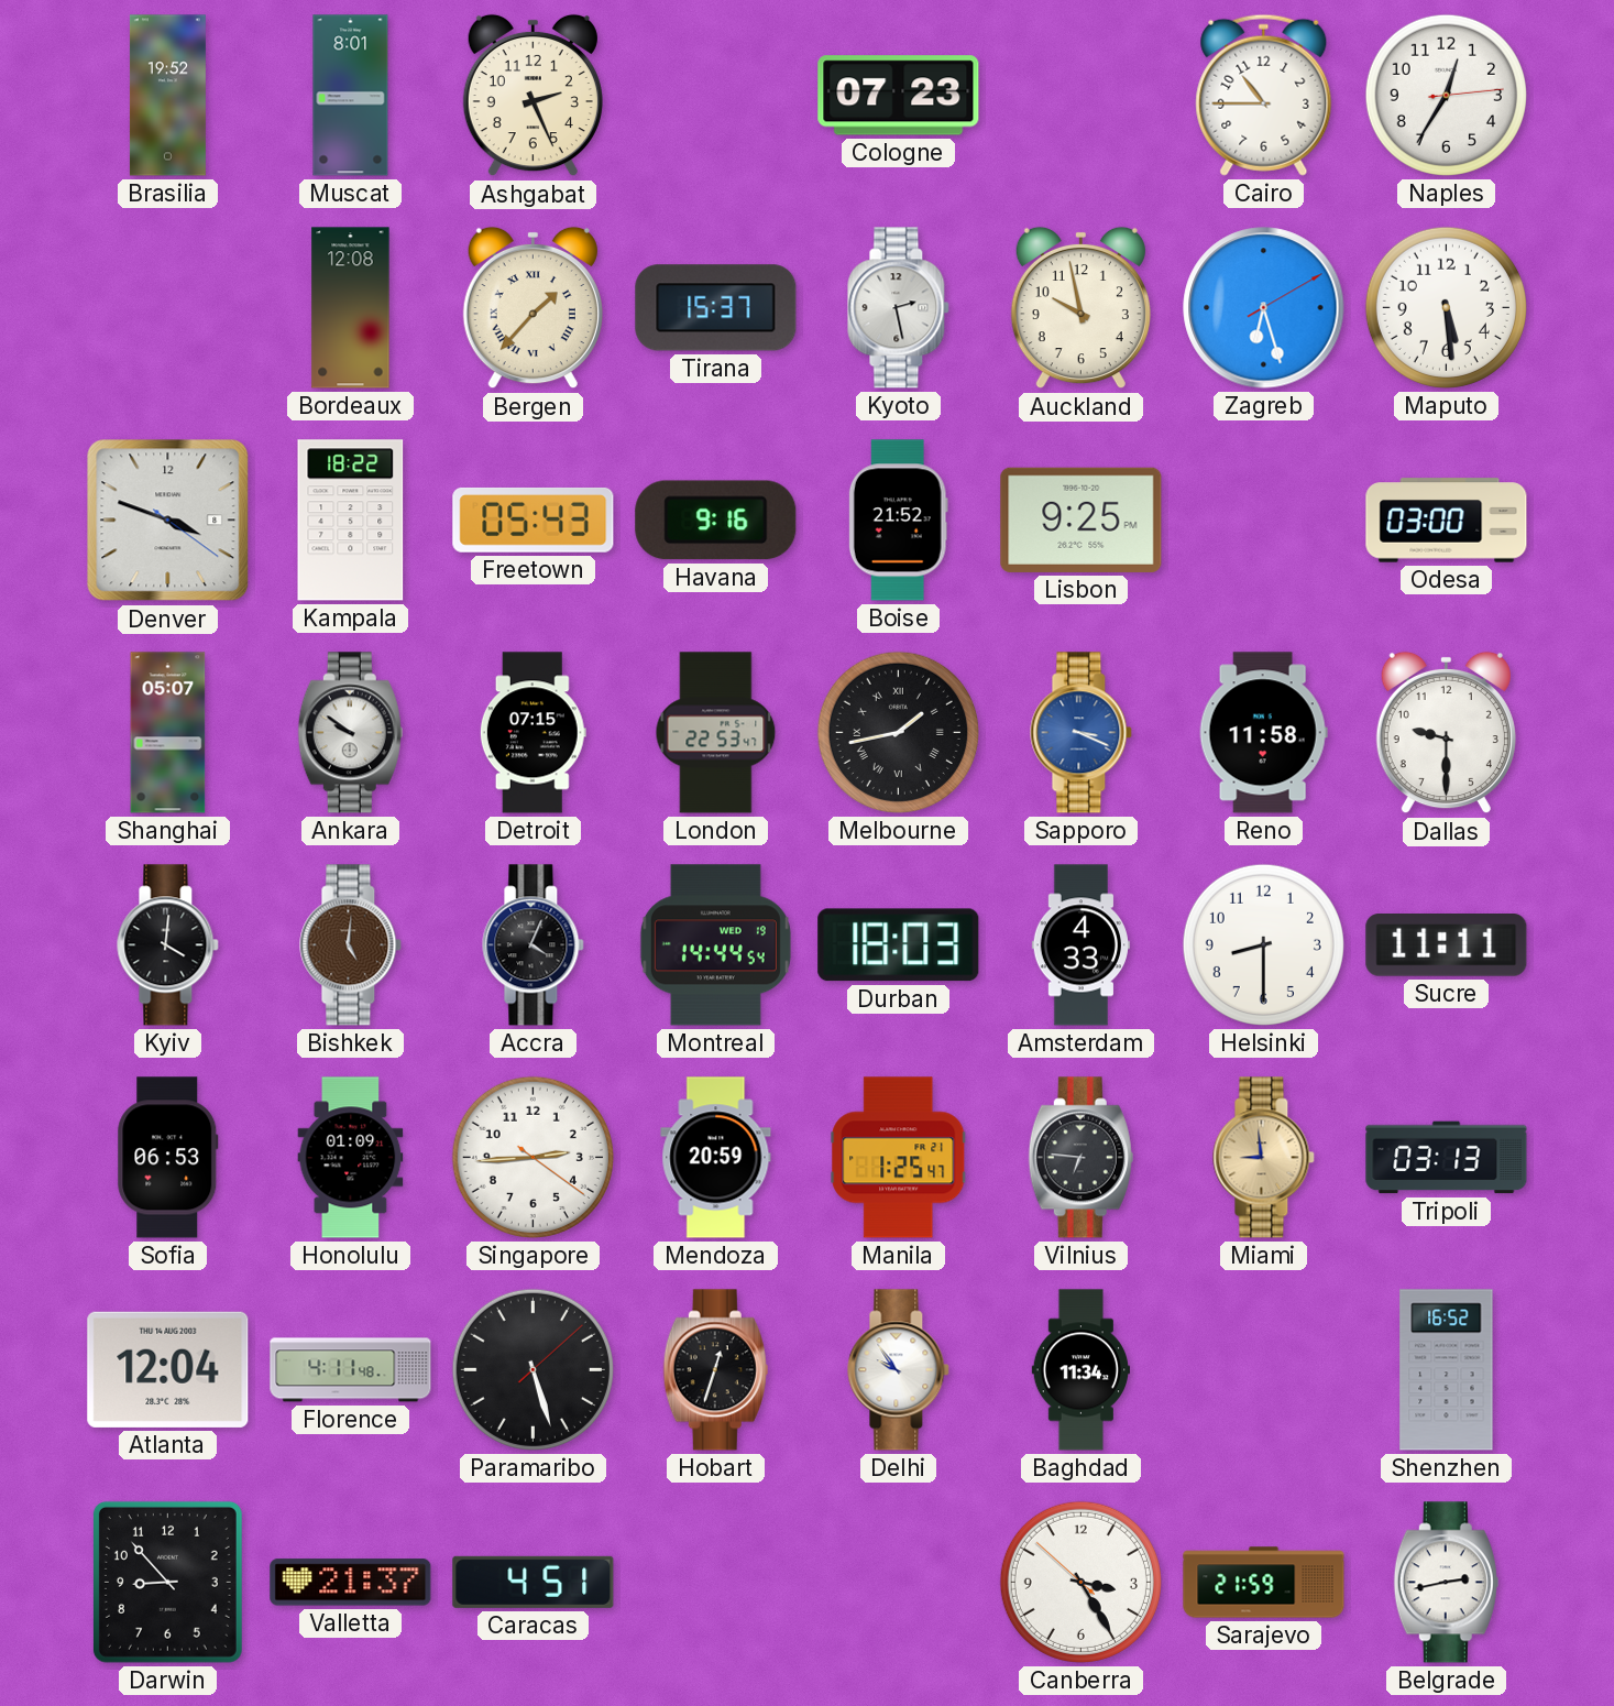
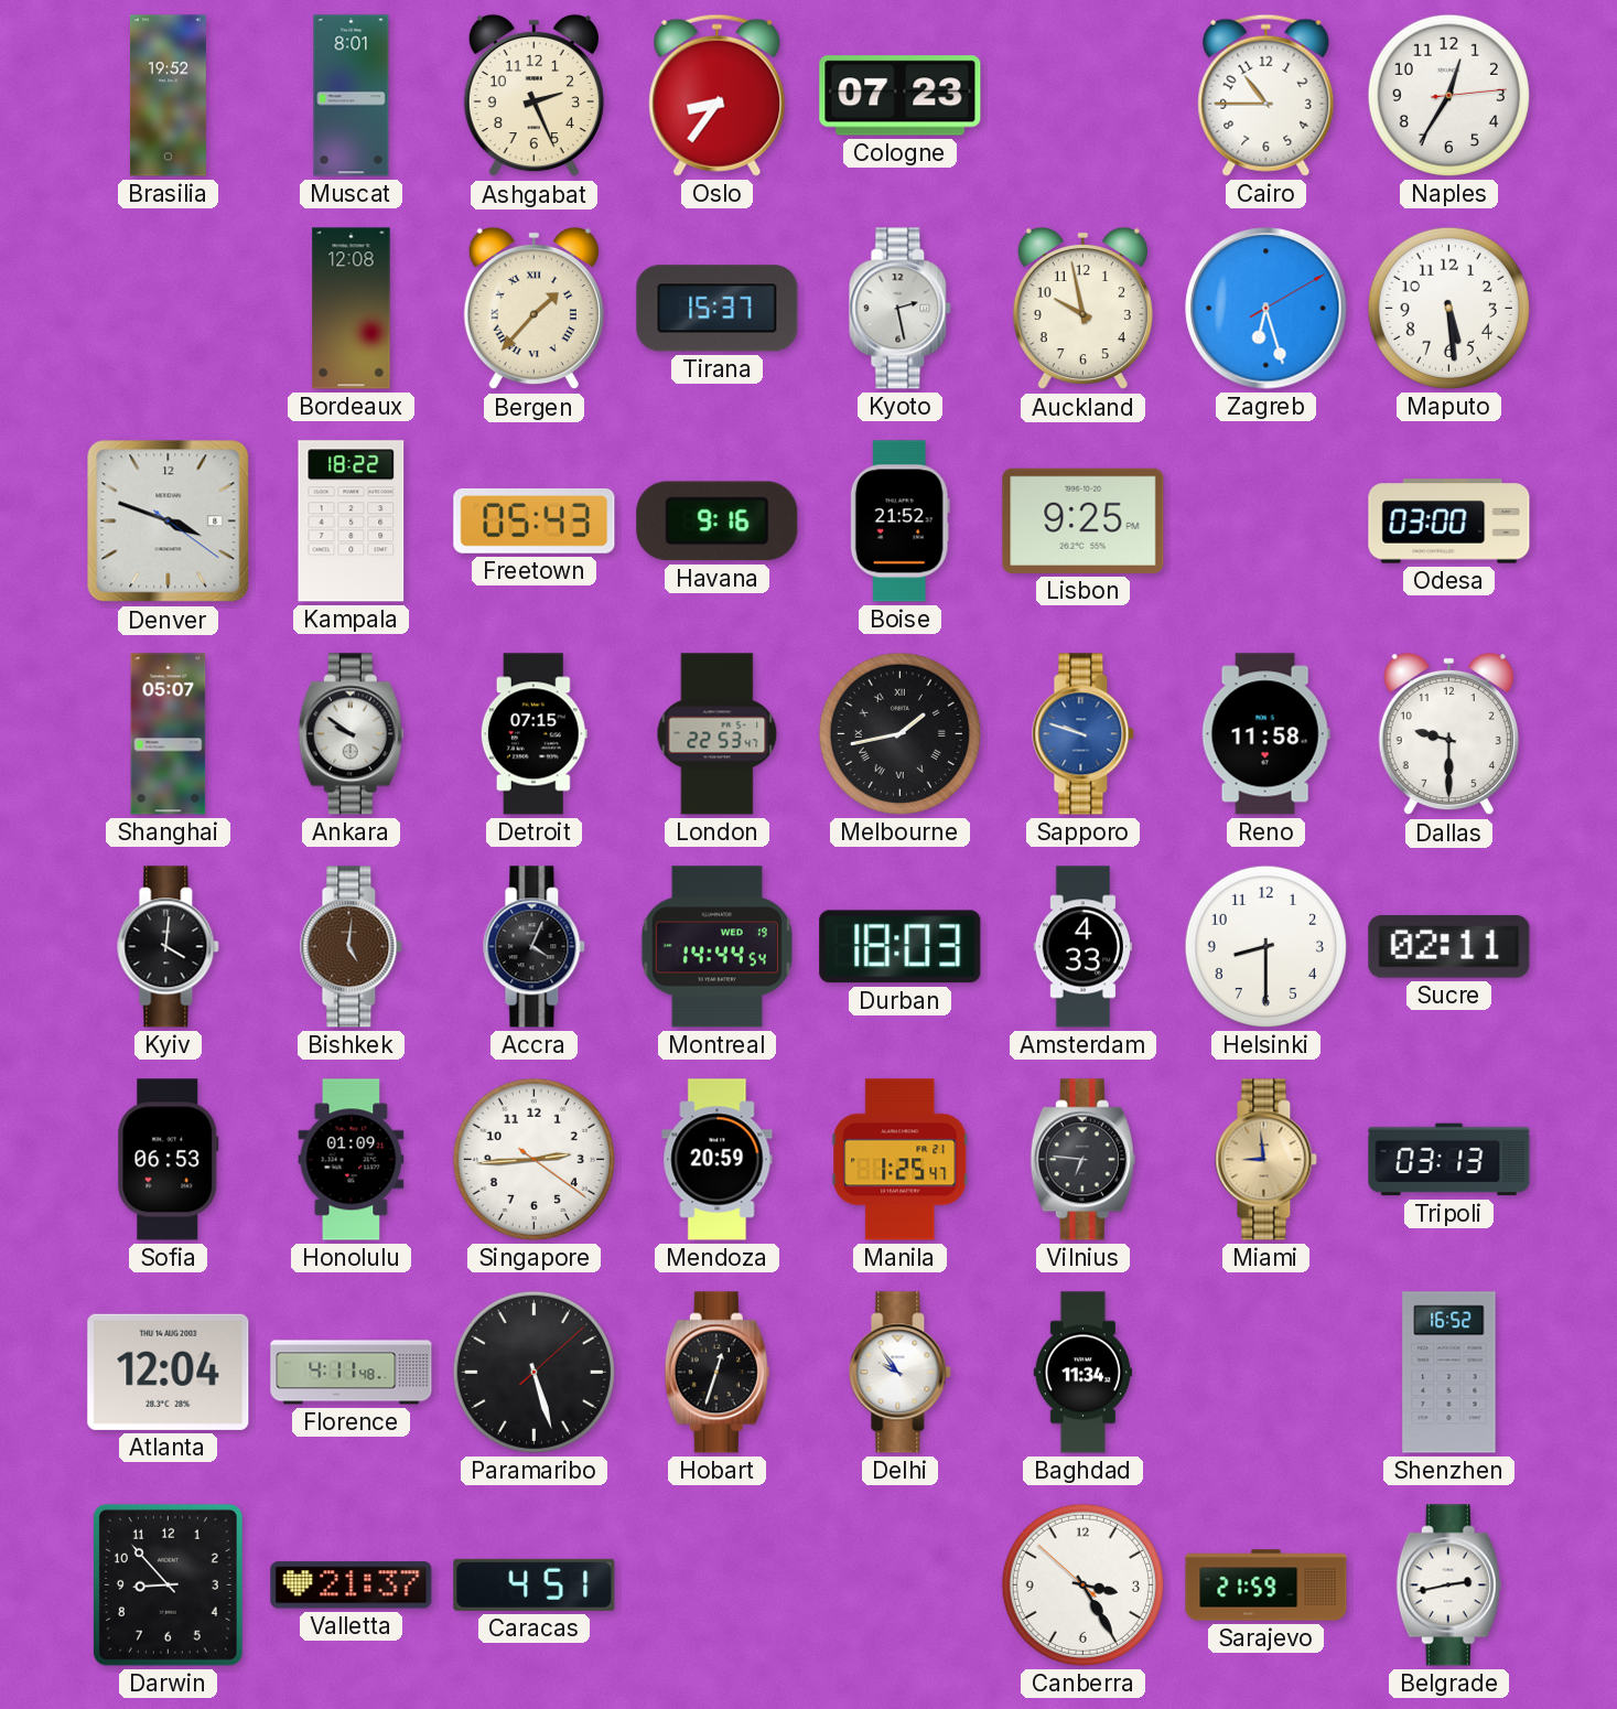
Oslo: none -> 8:36
Sapporo: 3:19 -> 9:48
Sucre: 11:11 -> 02:11
